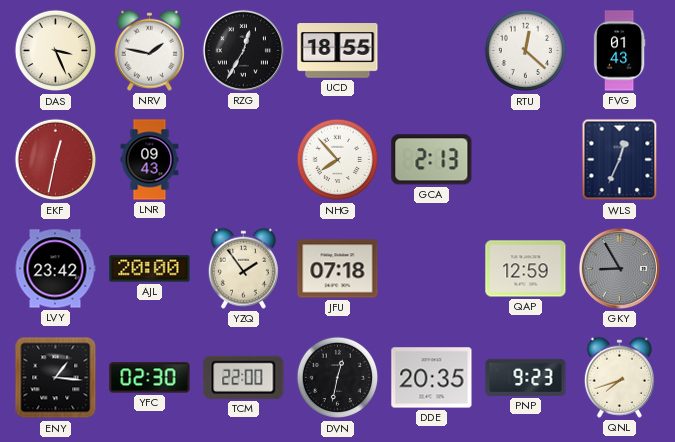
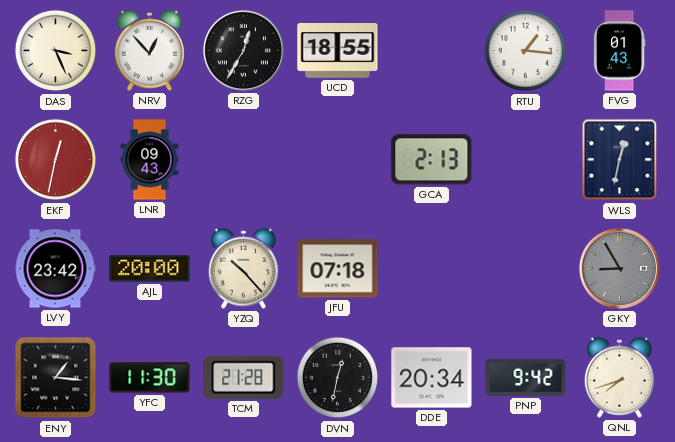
NRV: 1:47 -> 12:53
RTU: 12:22 -> 1:16
NHG: 7:53 -> none
WLS: 12:34 -> 12:32
YZQ: 1:54 -> 10:23
QAP: 12:59 -> none
YFC: 02:30 -> 11:30
TCM: 22:00 -> 21:28
DDE: 20:35 -> 20:34
PNP: 9:23 -> 9:42
